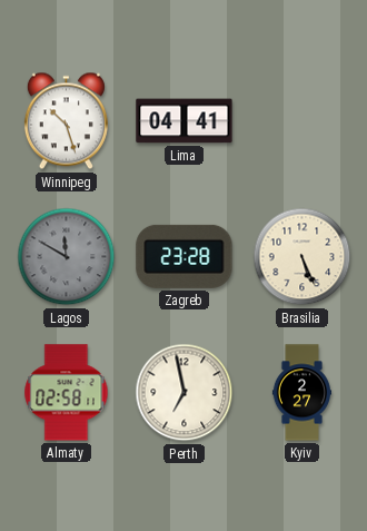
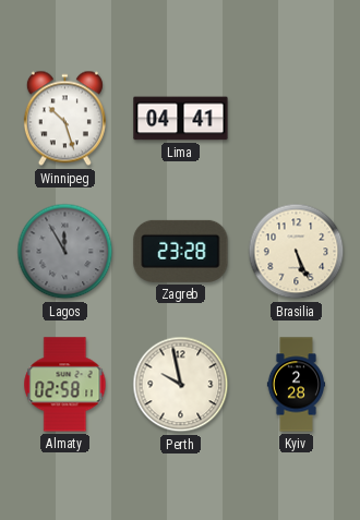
Lagos: 11:50 -> 11:55
Perth: 6:58 -> 9:58
Kyiv: 2:27 -> 2:28
